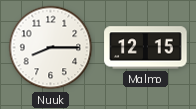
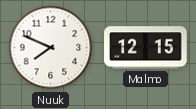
Nuuk: 8:15 -> 7:49
